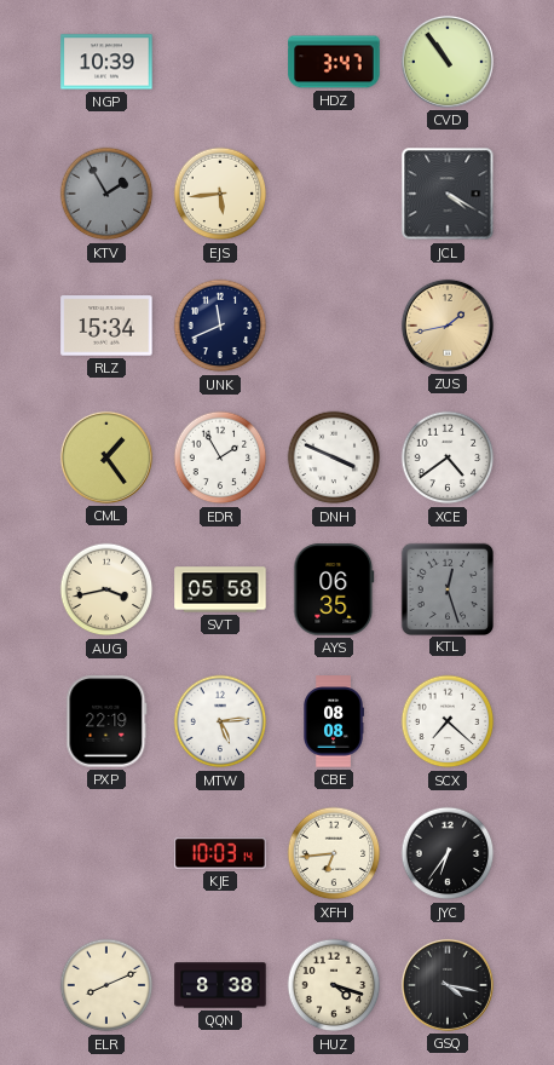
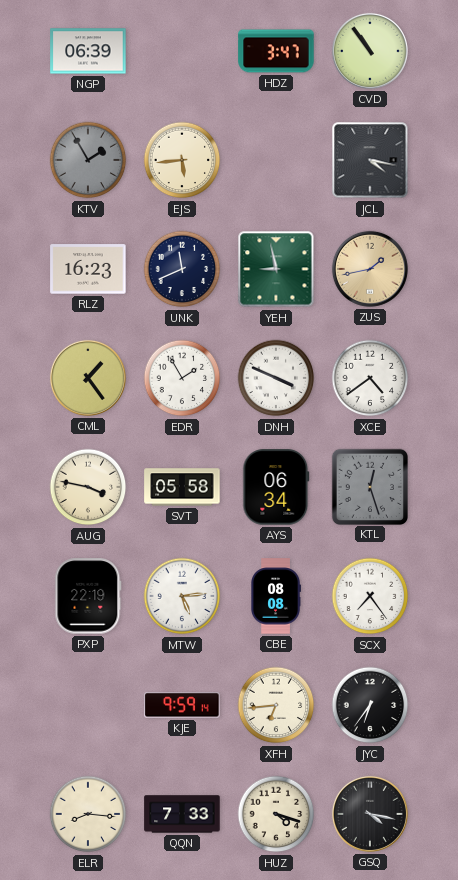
NGP: 10:39 -> 06:39
JCL: 4:20 -> 4:17
RLZ: 15:34 -> 16:23
YEH: none -> 8:58
AUG: 3:43 -> 3:47
AYS: 06:35 -> 06:34
SCX: 7:22 -> 7:24
KJE: 10:03 -> 9:59
ELR: 8:11 -> 8:16
QQN: 8:38 -> 7:33
